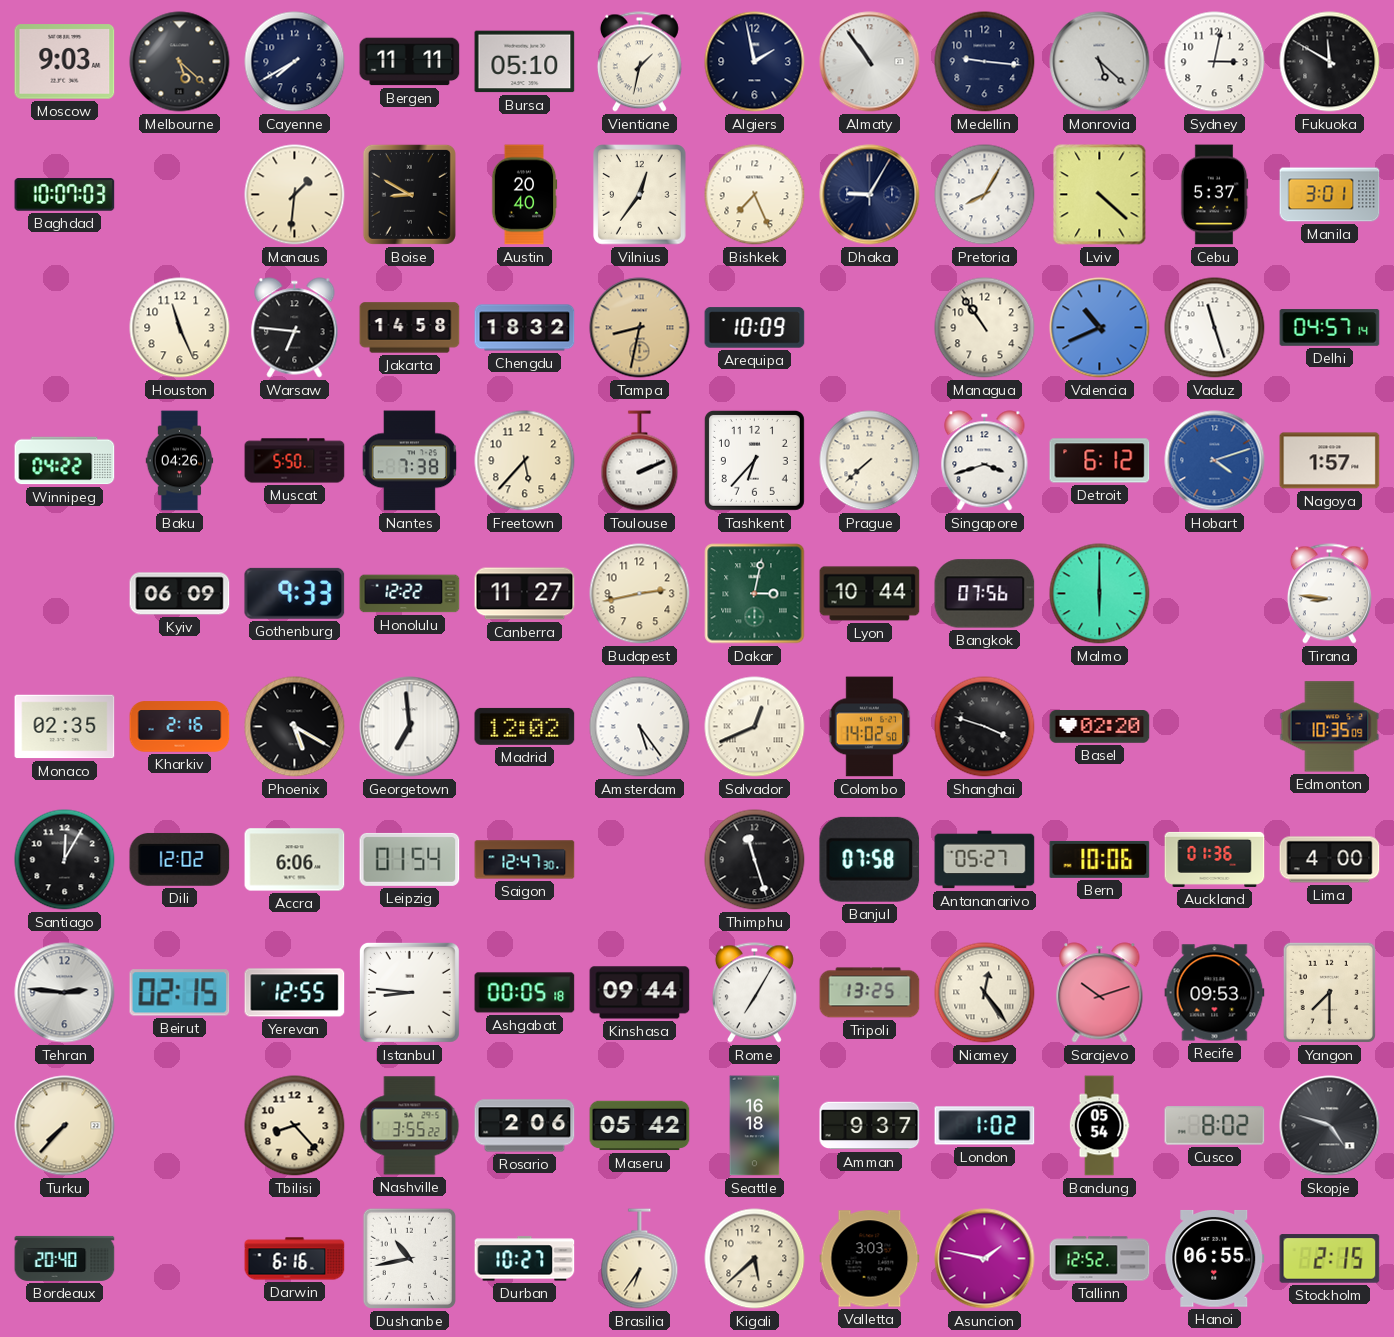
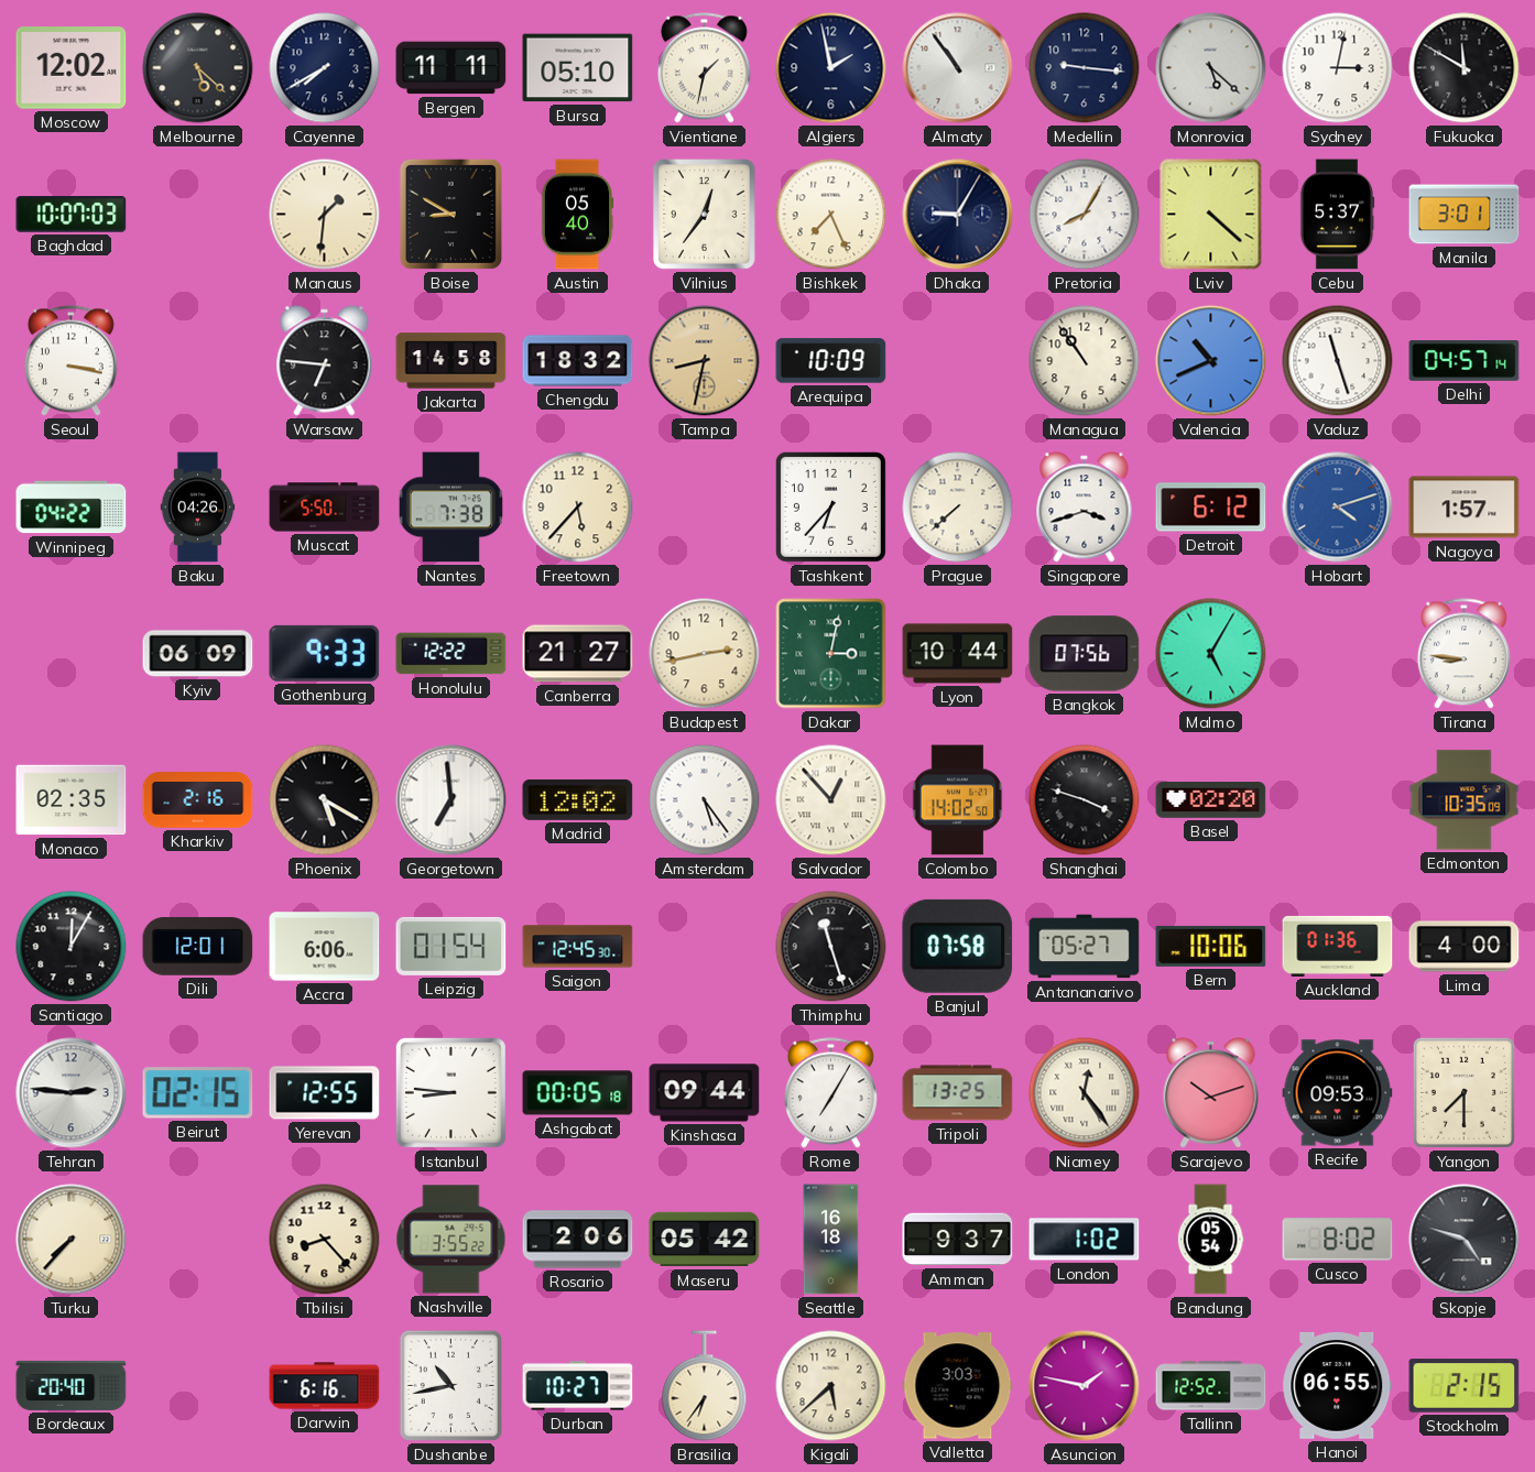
Moscow: 9:03 -> 12:02
Austin: 20:40 -> 05:40
Seoul: none -> 3:17
Houston: 11:26 -> none
Toulouse: 2:11 -> none
Canberra: 11:27 -> 21:27
Malmo: 6:00 -> 5:05
Salvador: 12:41 -> 12:53
Dili: 12:02 -> 12:01
Saigon: 12:47 -> 12:45
